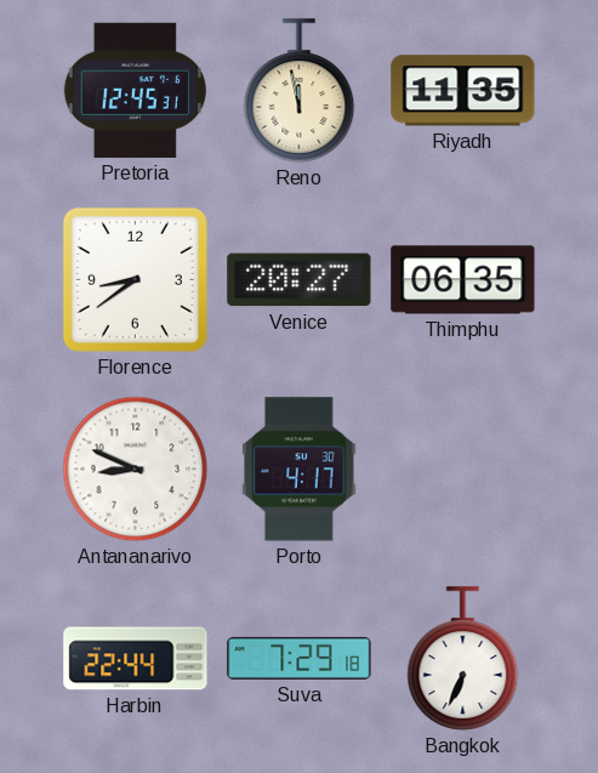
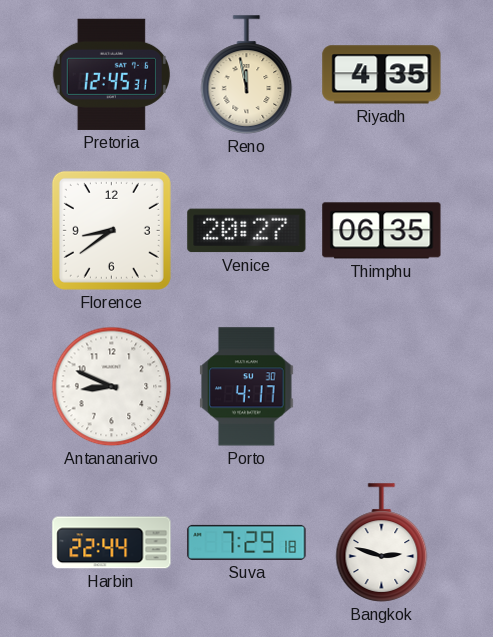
Riyadh: 11:35 -> 4:35
Bangkok: 6:34 -> 2:48
